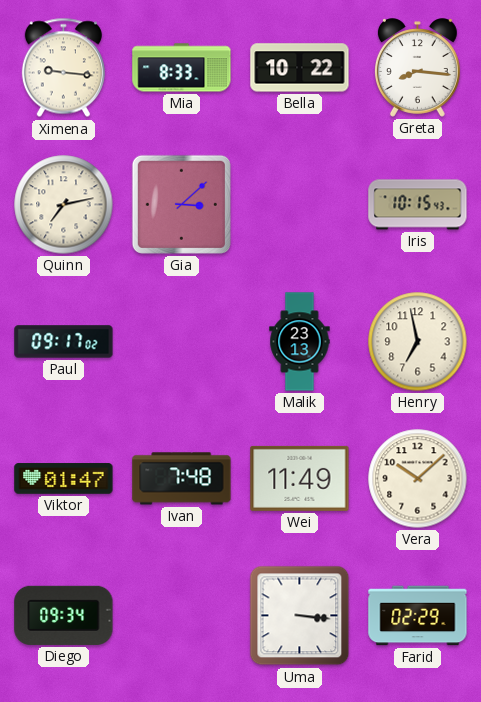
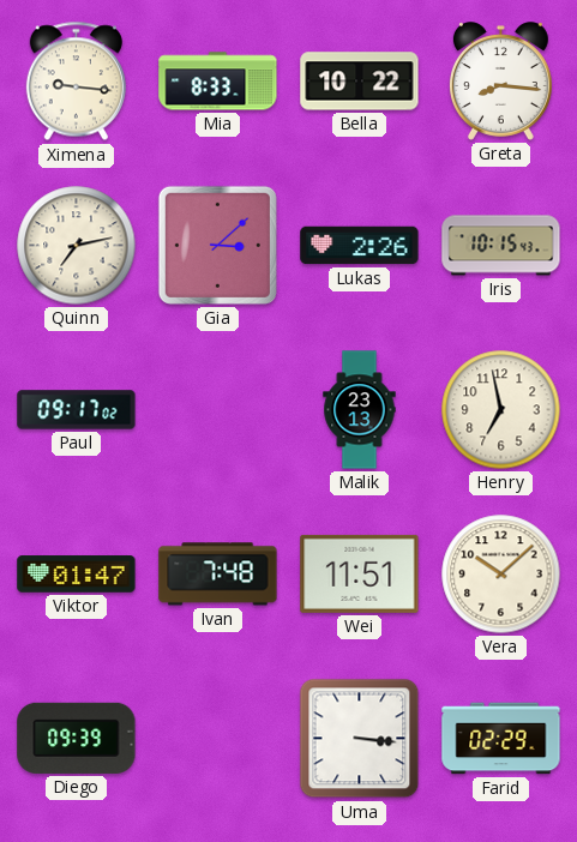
Lukas: none -> 2:26
Wei: 11:49 -> 11:51
Diego: 09:34 -> 09:39
